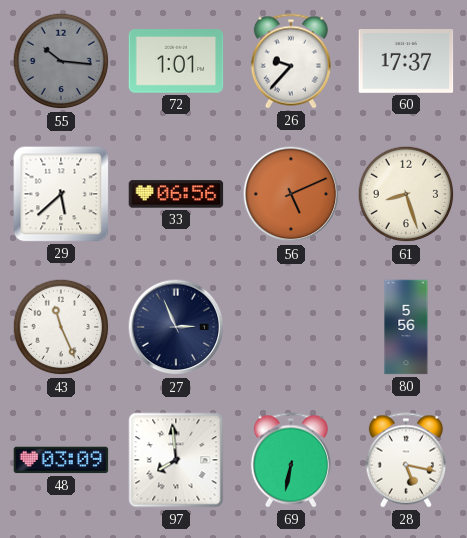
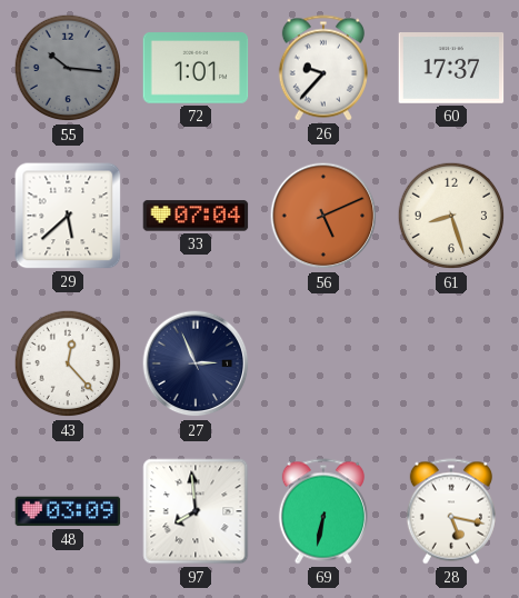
33: 06:56 -> 07:04
43: 11:26 -> 12:23
80: 5:56 -> none
